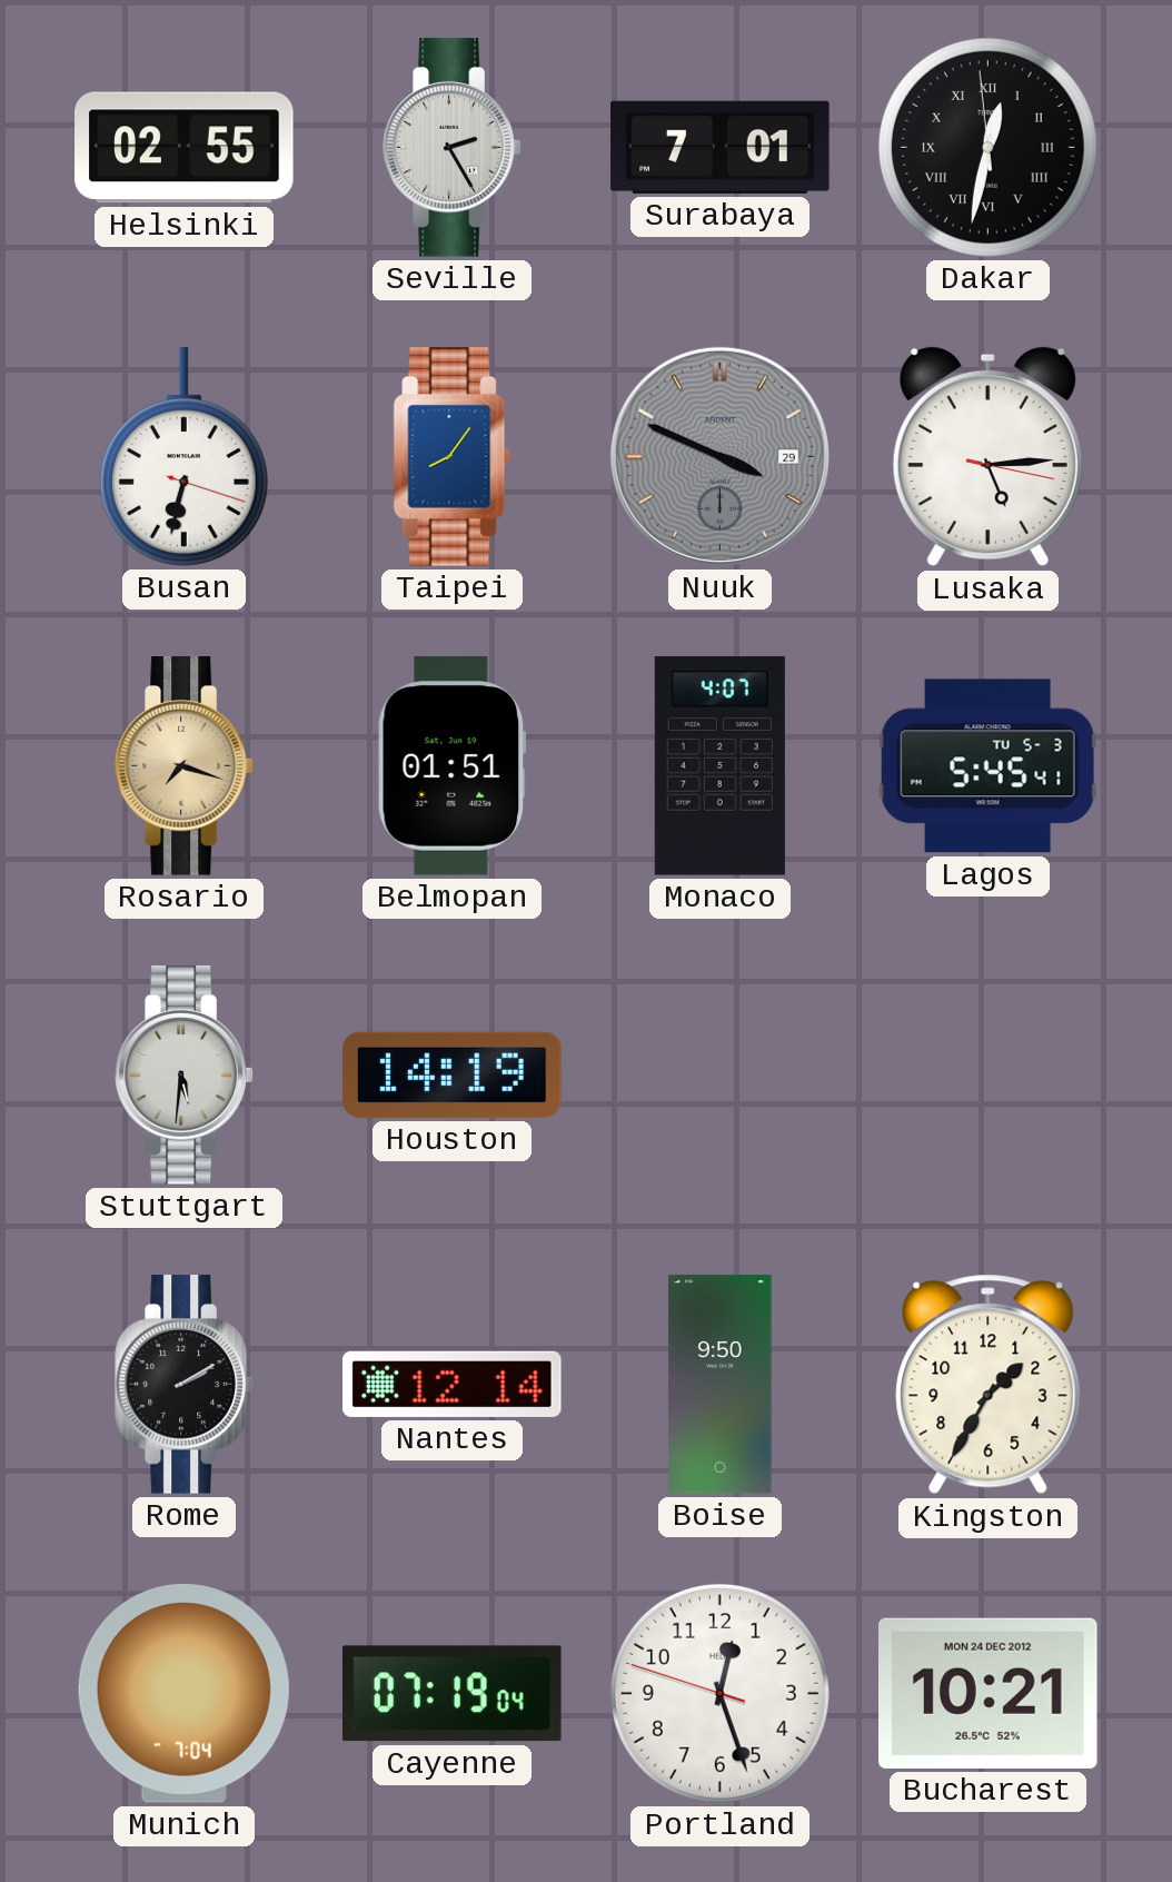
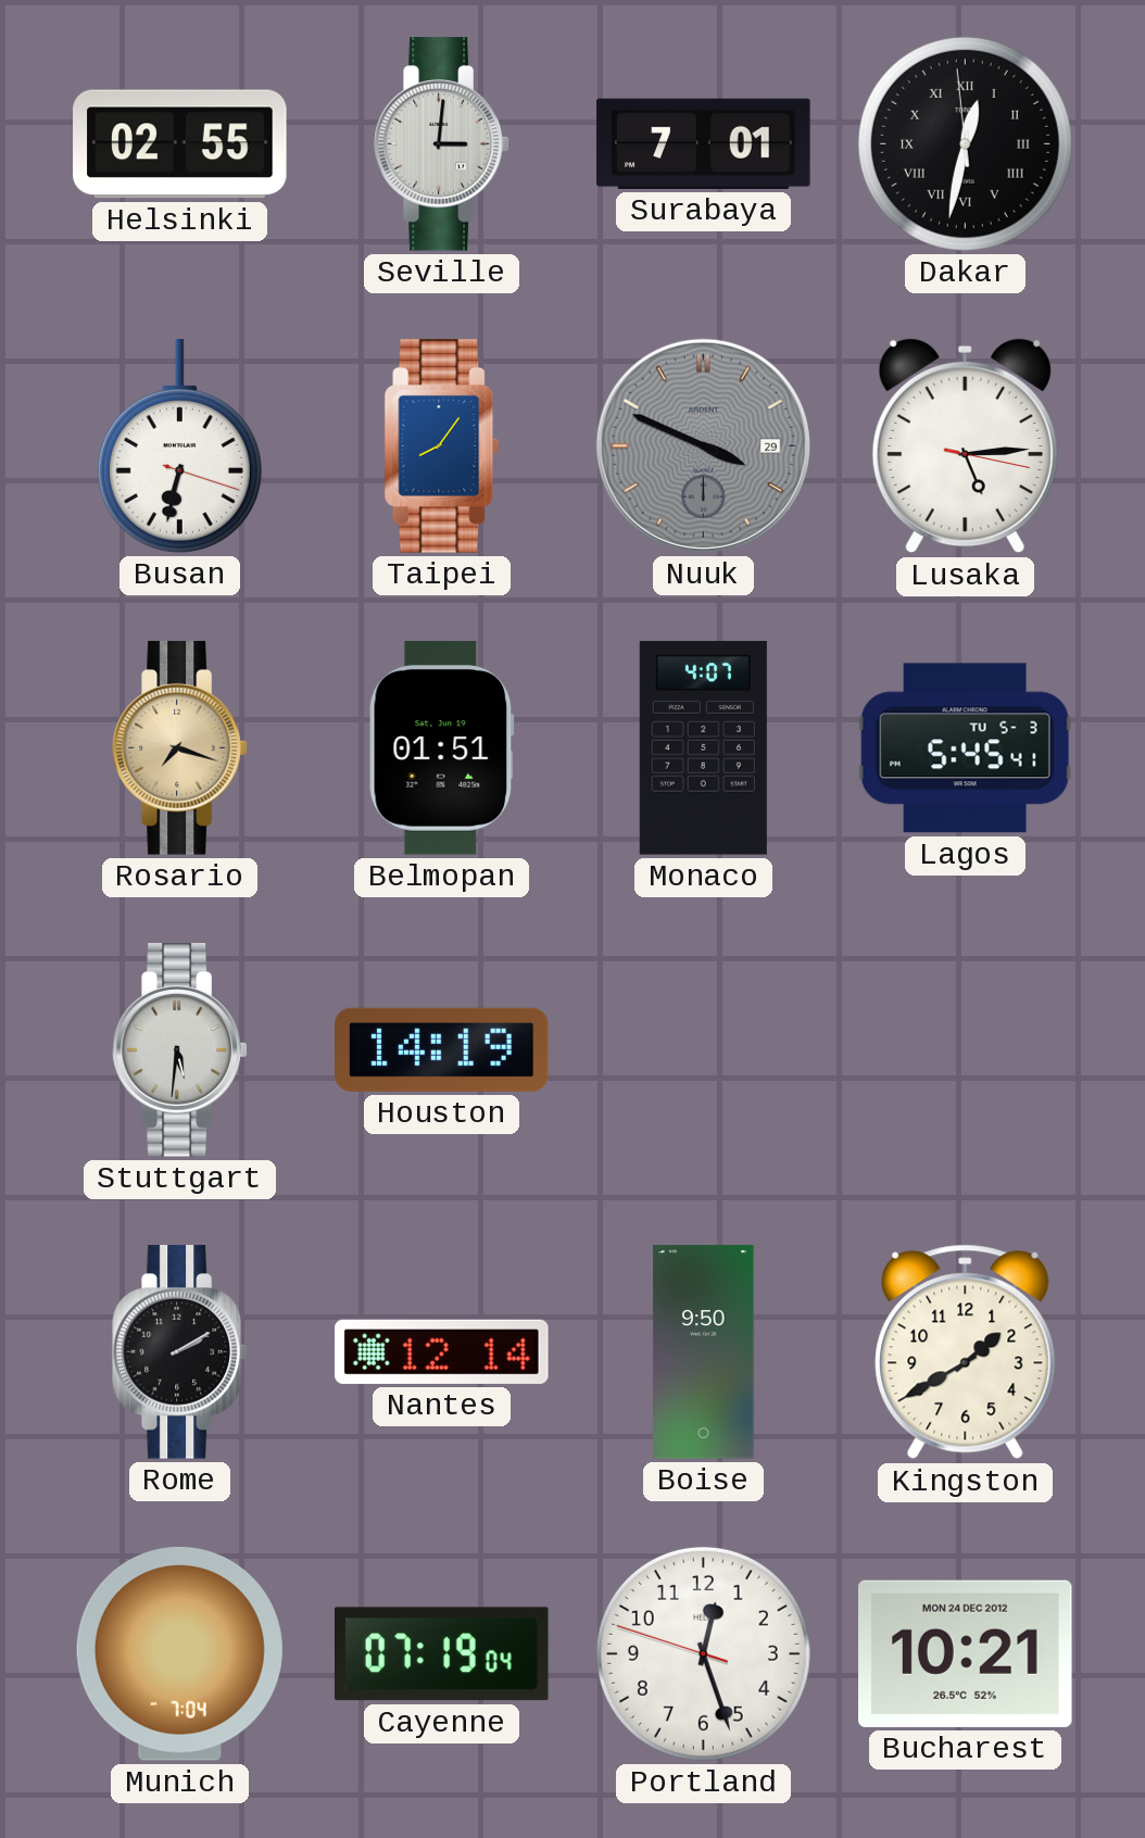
Seville: 2:25 -> 3:01
Kingston: 1:35 -> 1:40
